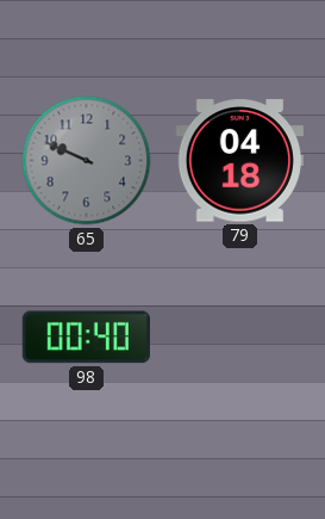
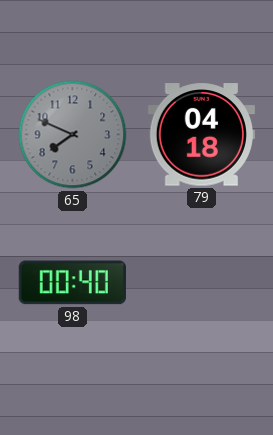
65: 9:49 -> 7:49
